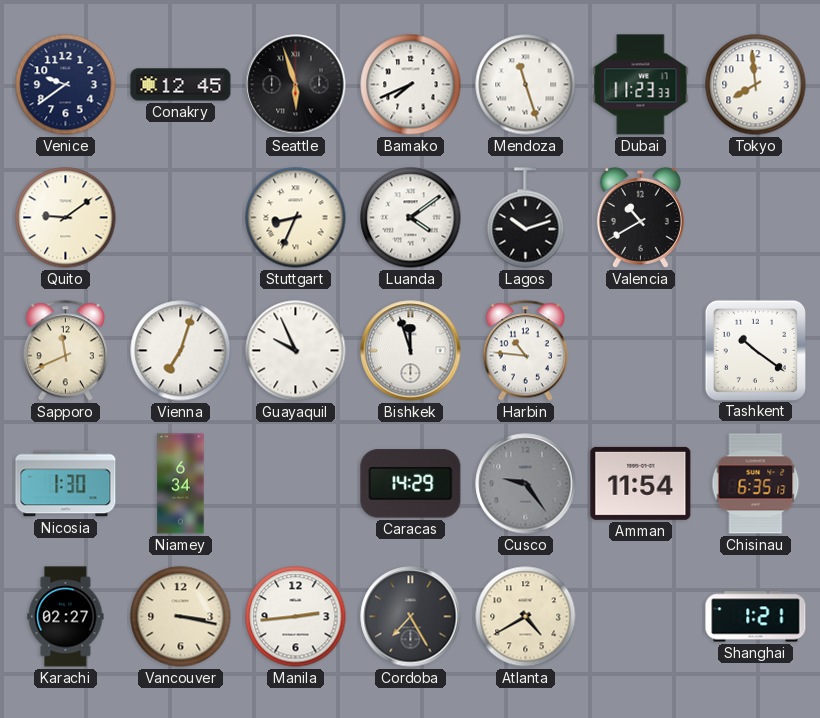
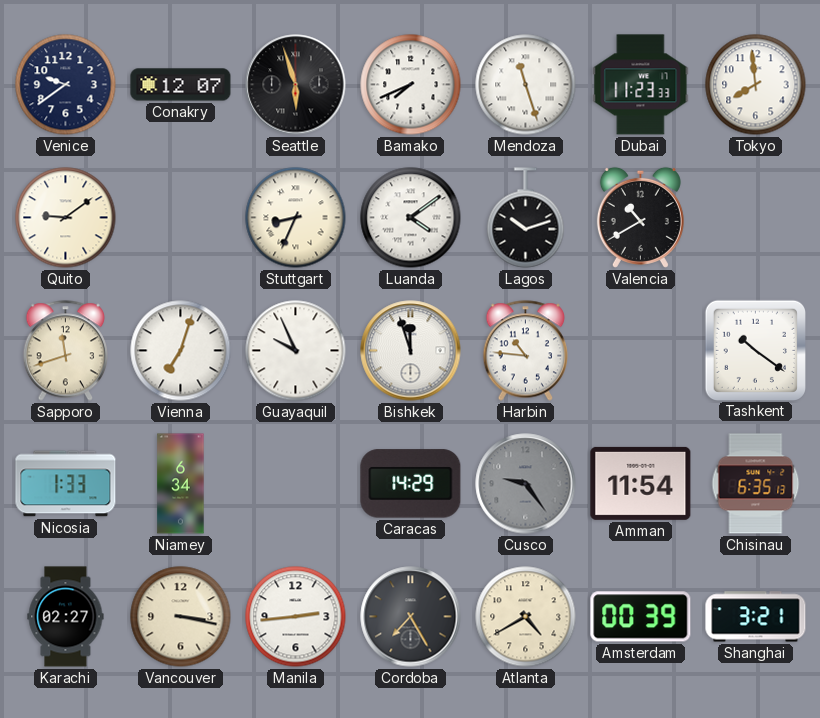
Conakry: 12:45 -> 12:07
Sapporo: 11:41 -> 11:42
Nicosia: 1:30 -> 1:33
Amsterdam: none -> 00:39
Shanghai: 1:21 -> 3:21
